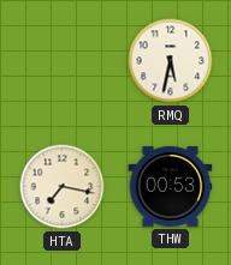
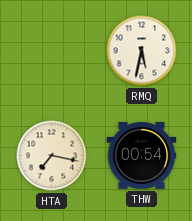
THW: 00:53 -> 00:54
